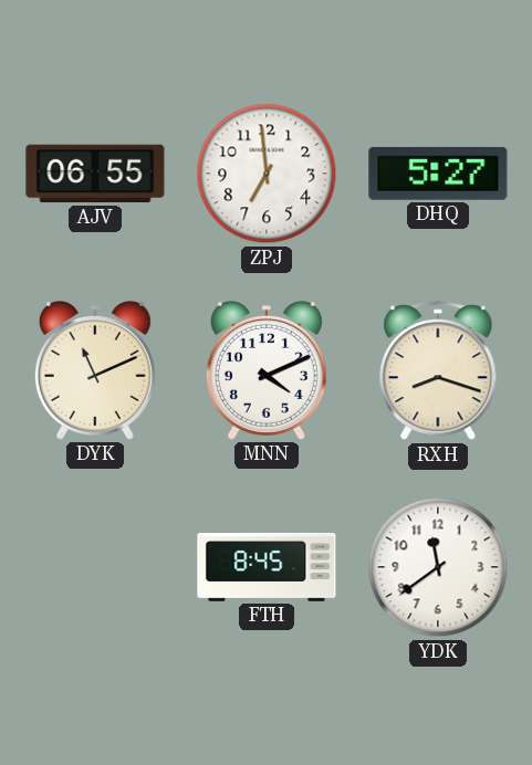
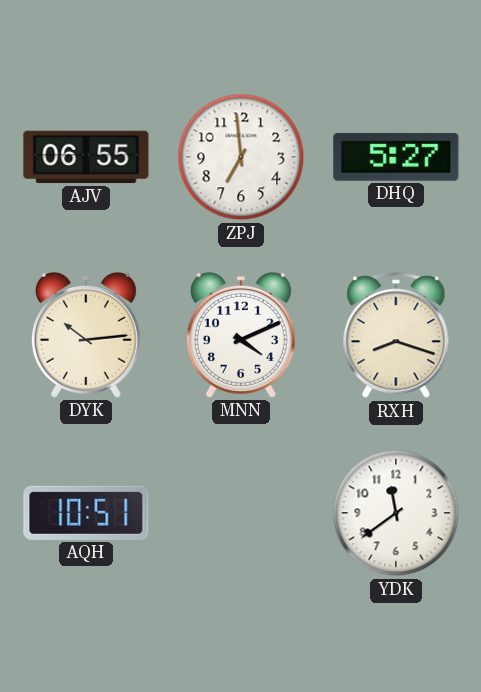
DYK: 11:11 -> 10:14
AQH: none -> 10:51
FTH: 8:45 -> none
